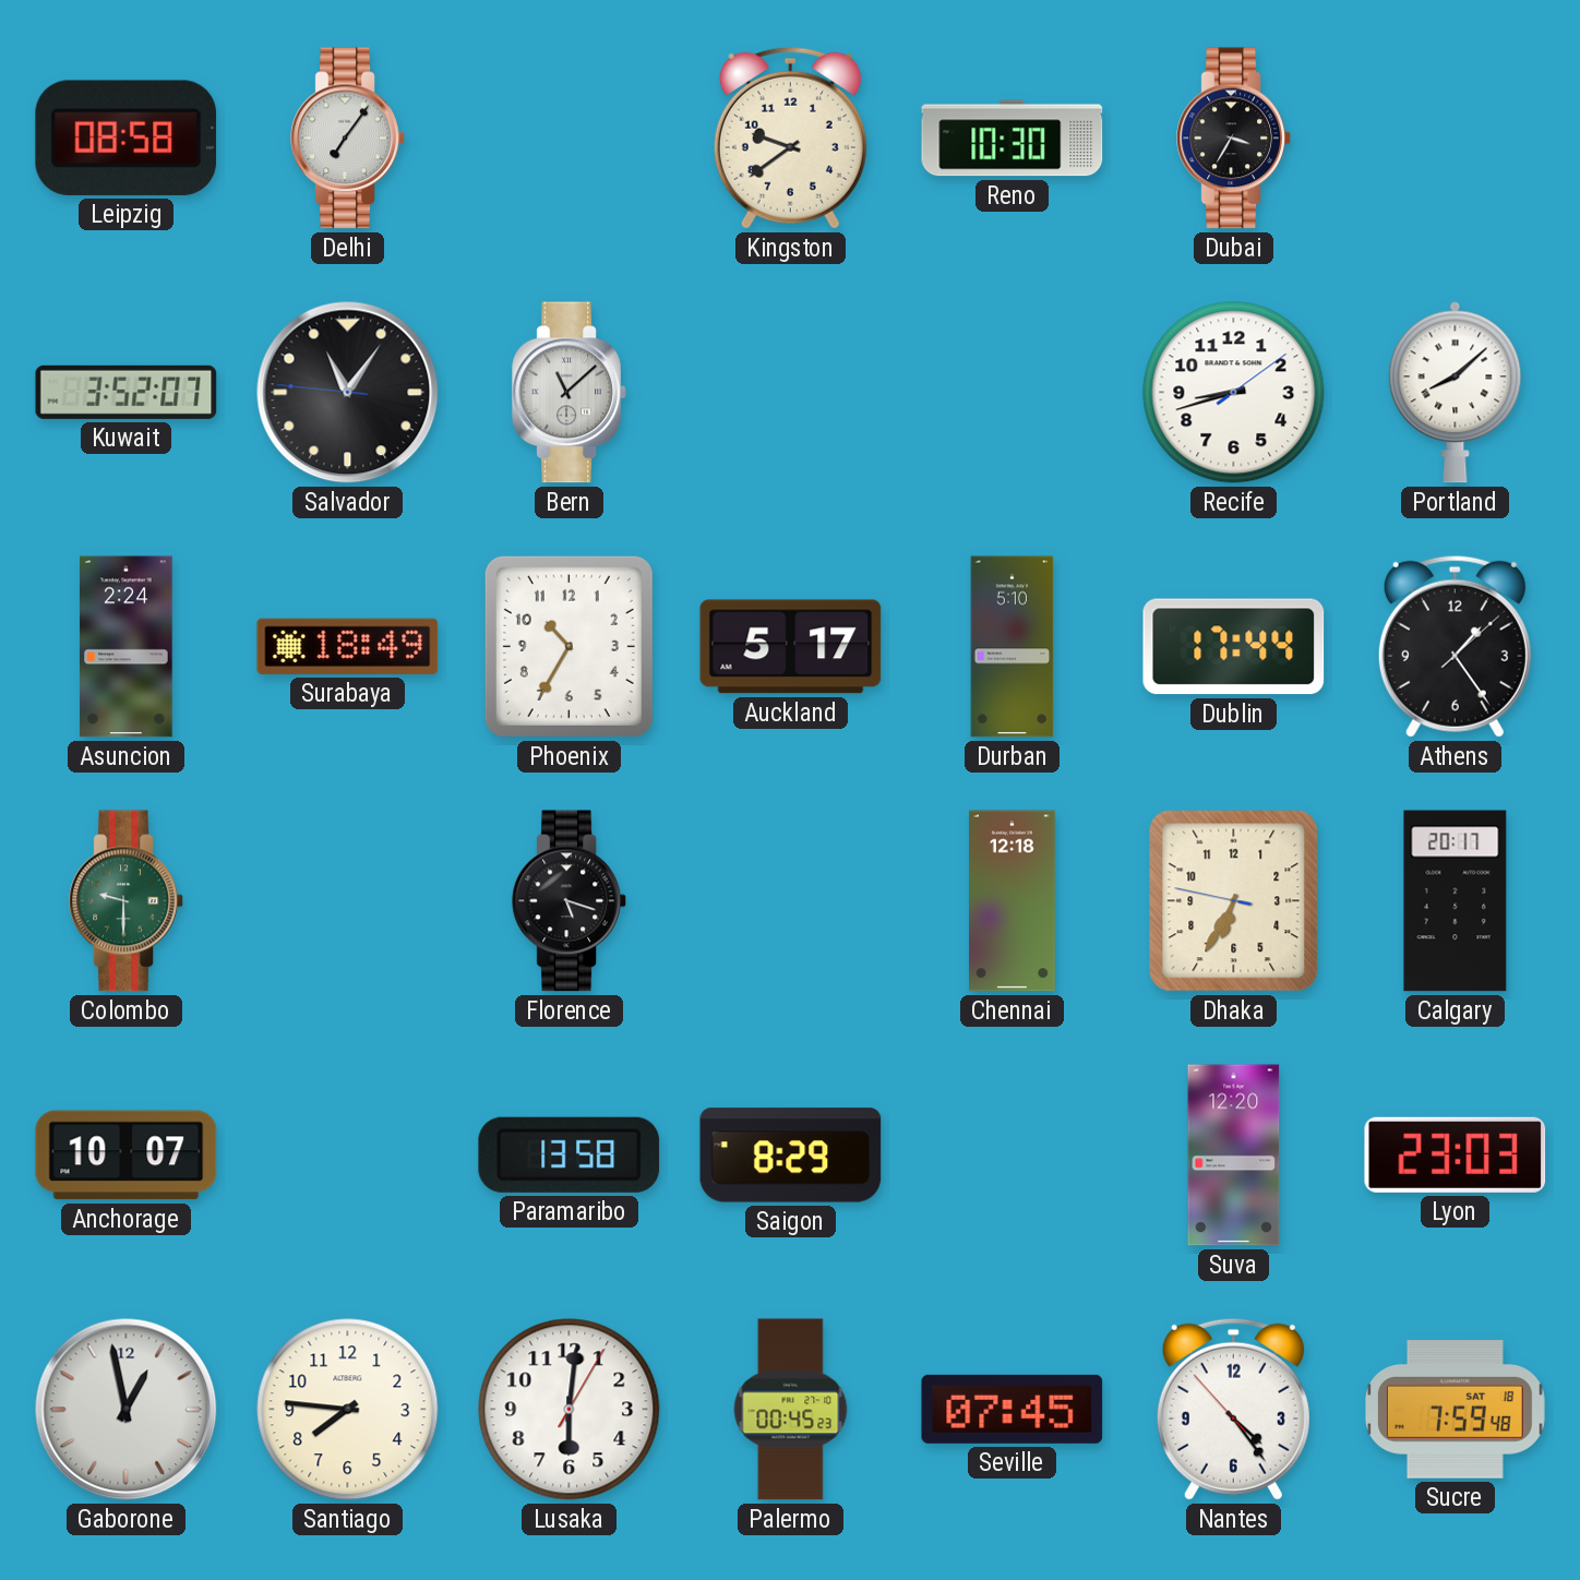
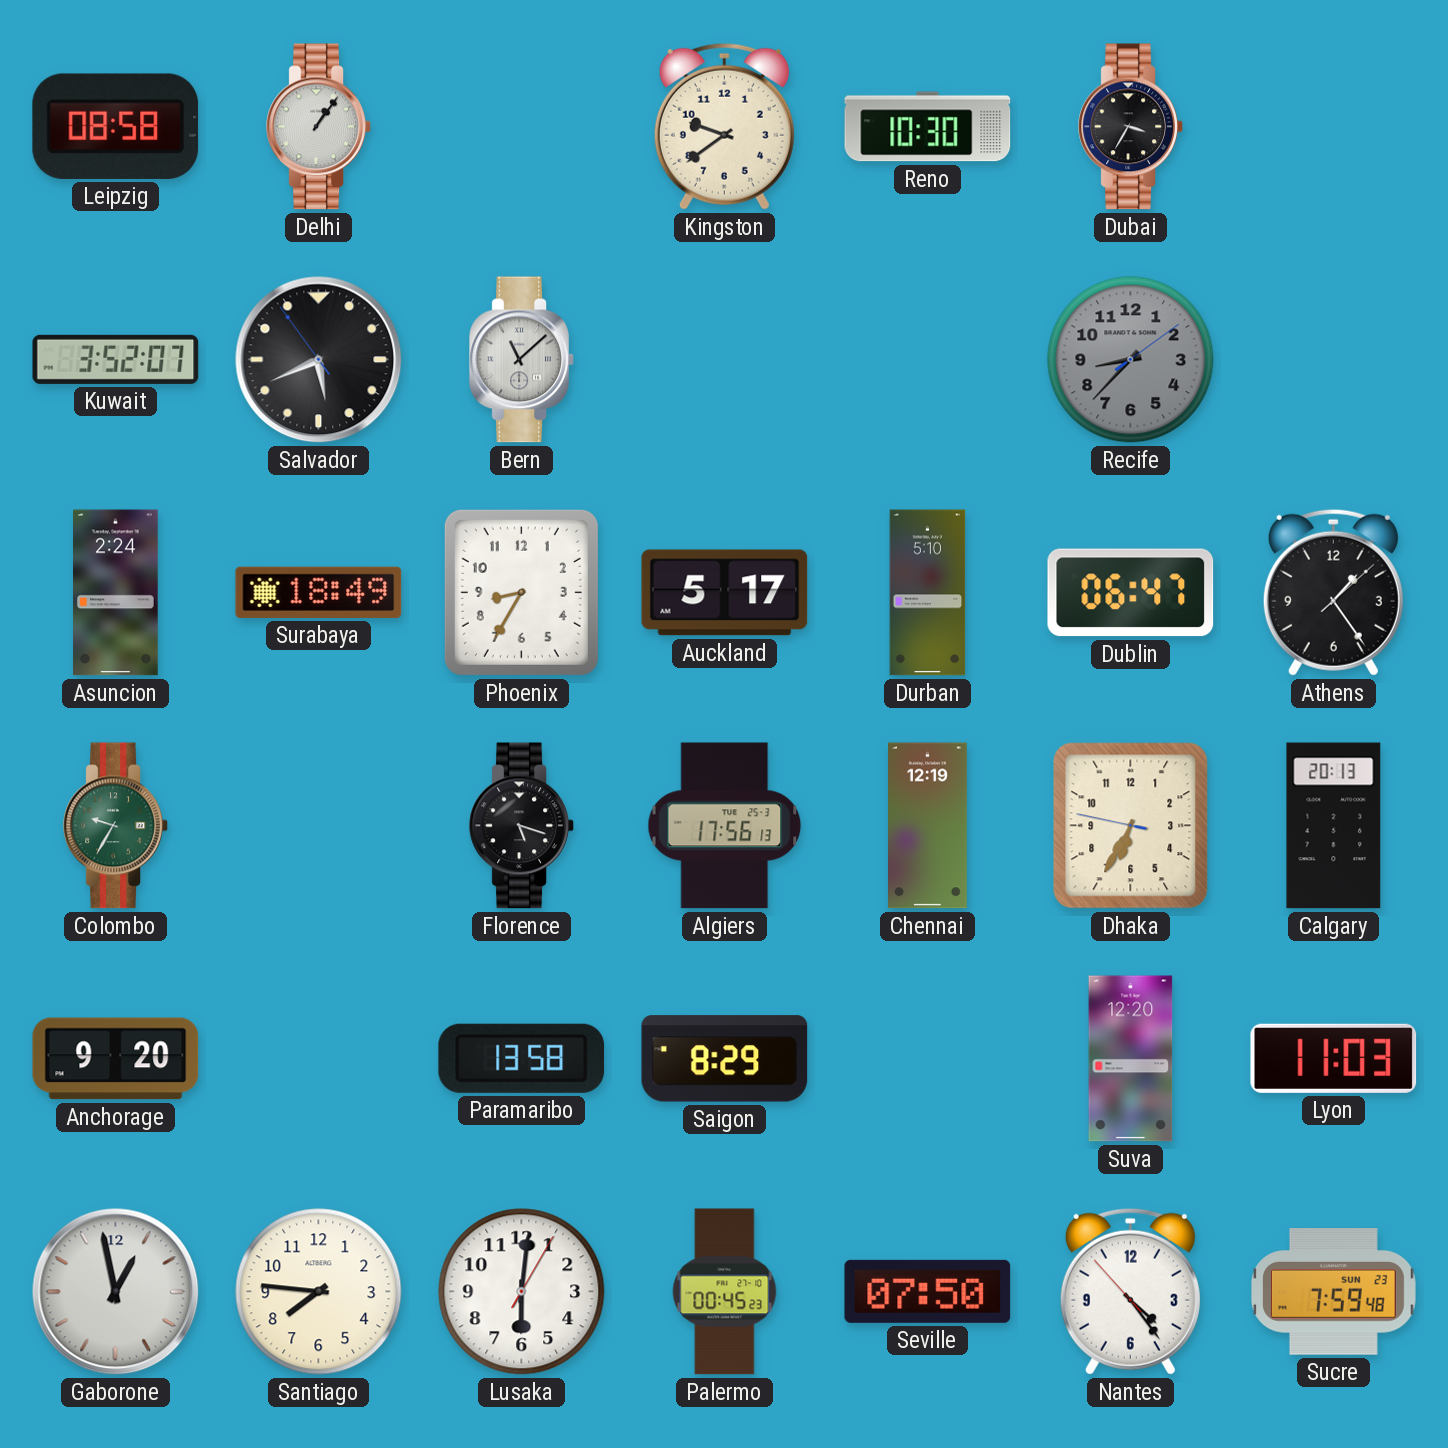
Delhi: 7:06 -> 1:06
Salvador: 11:05 -> 5:40
Recife: 8:42 -> 8:37
Recife dial: white -> grey
Portland: 8:08 -> none
Phoenix: 10:35 -> 8:35
Dublin: 17:44 -> 06:47
Colombo: 9:30 -> 9:35
Algiers: none -> 17:56
Chennai: 12:18 -> 12:19
Calgary: 20:17 -> 20:13
Anchorage: 10:07 -> 9:20
Lyon: 23:03 -> 11:03
Seville: 07:45 -> 07:50
Sucre date: SAT 18 -> SUN 23
